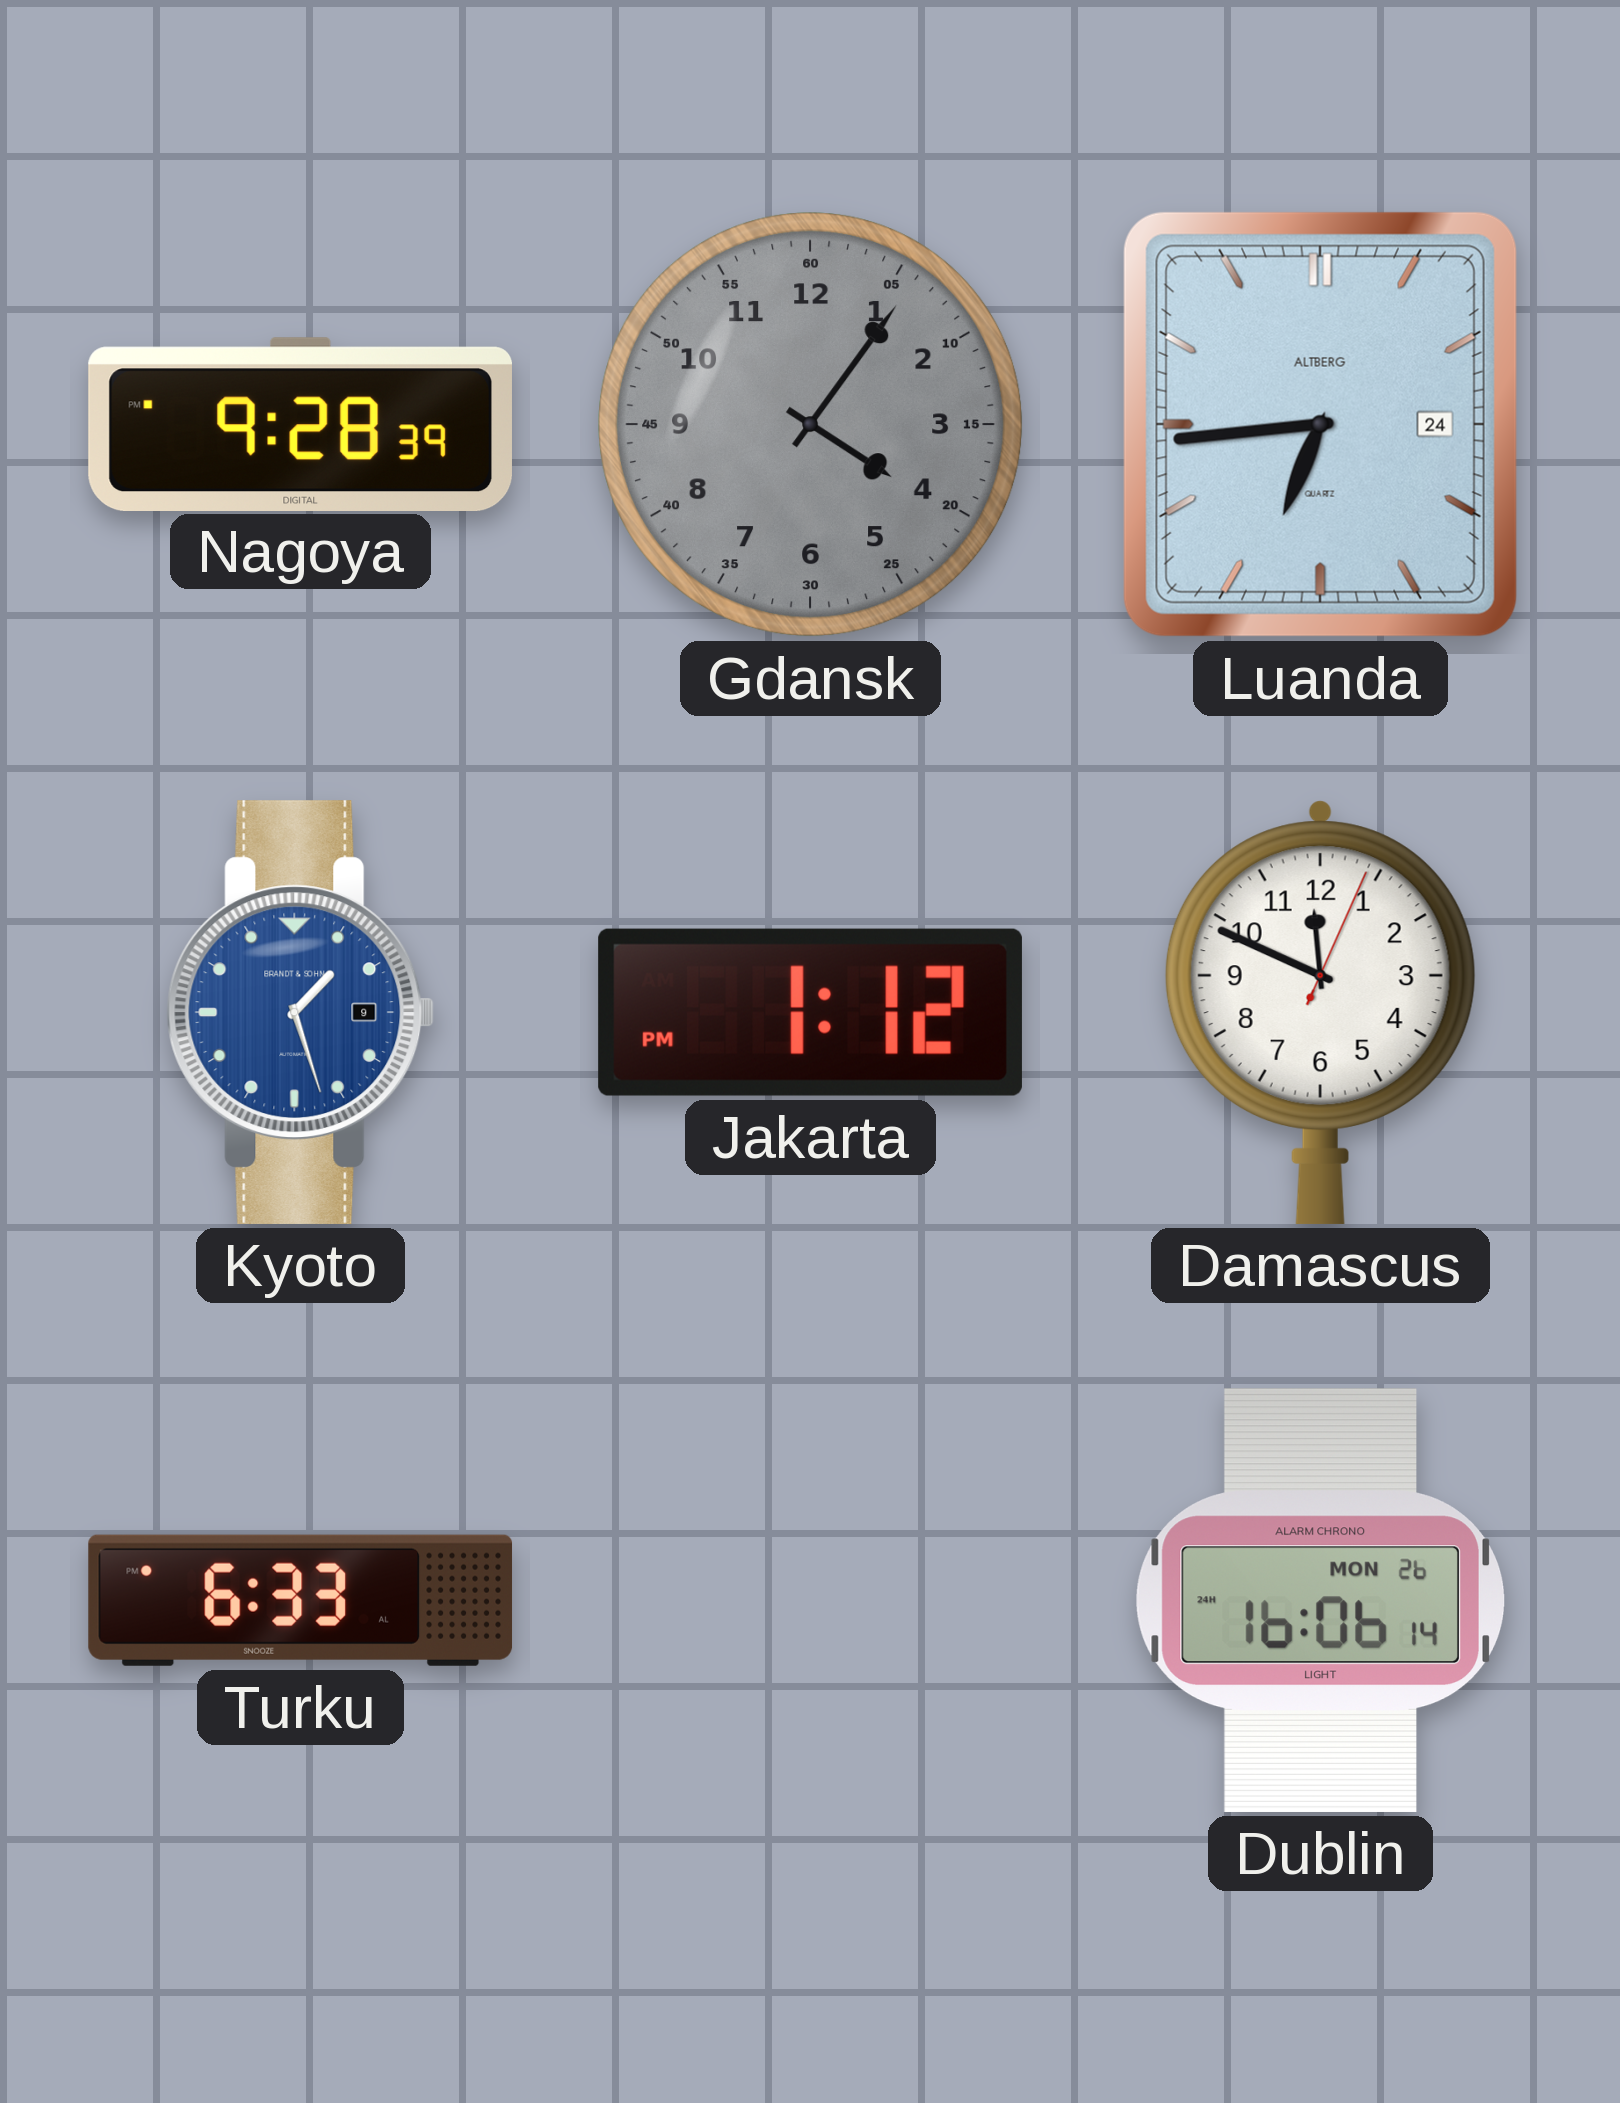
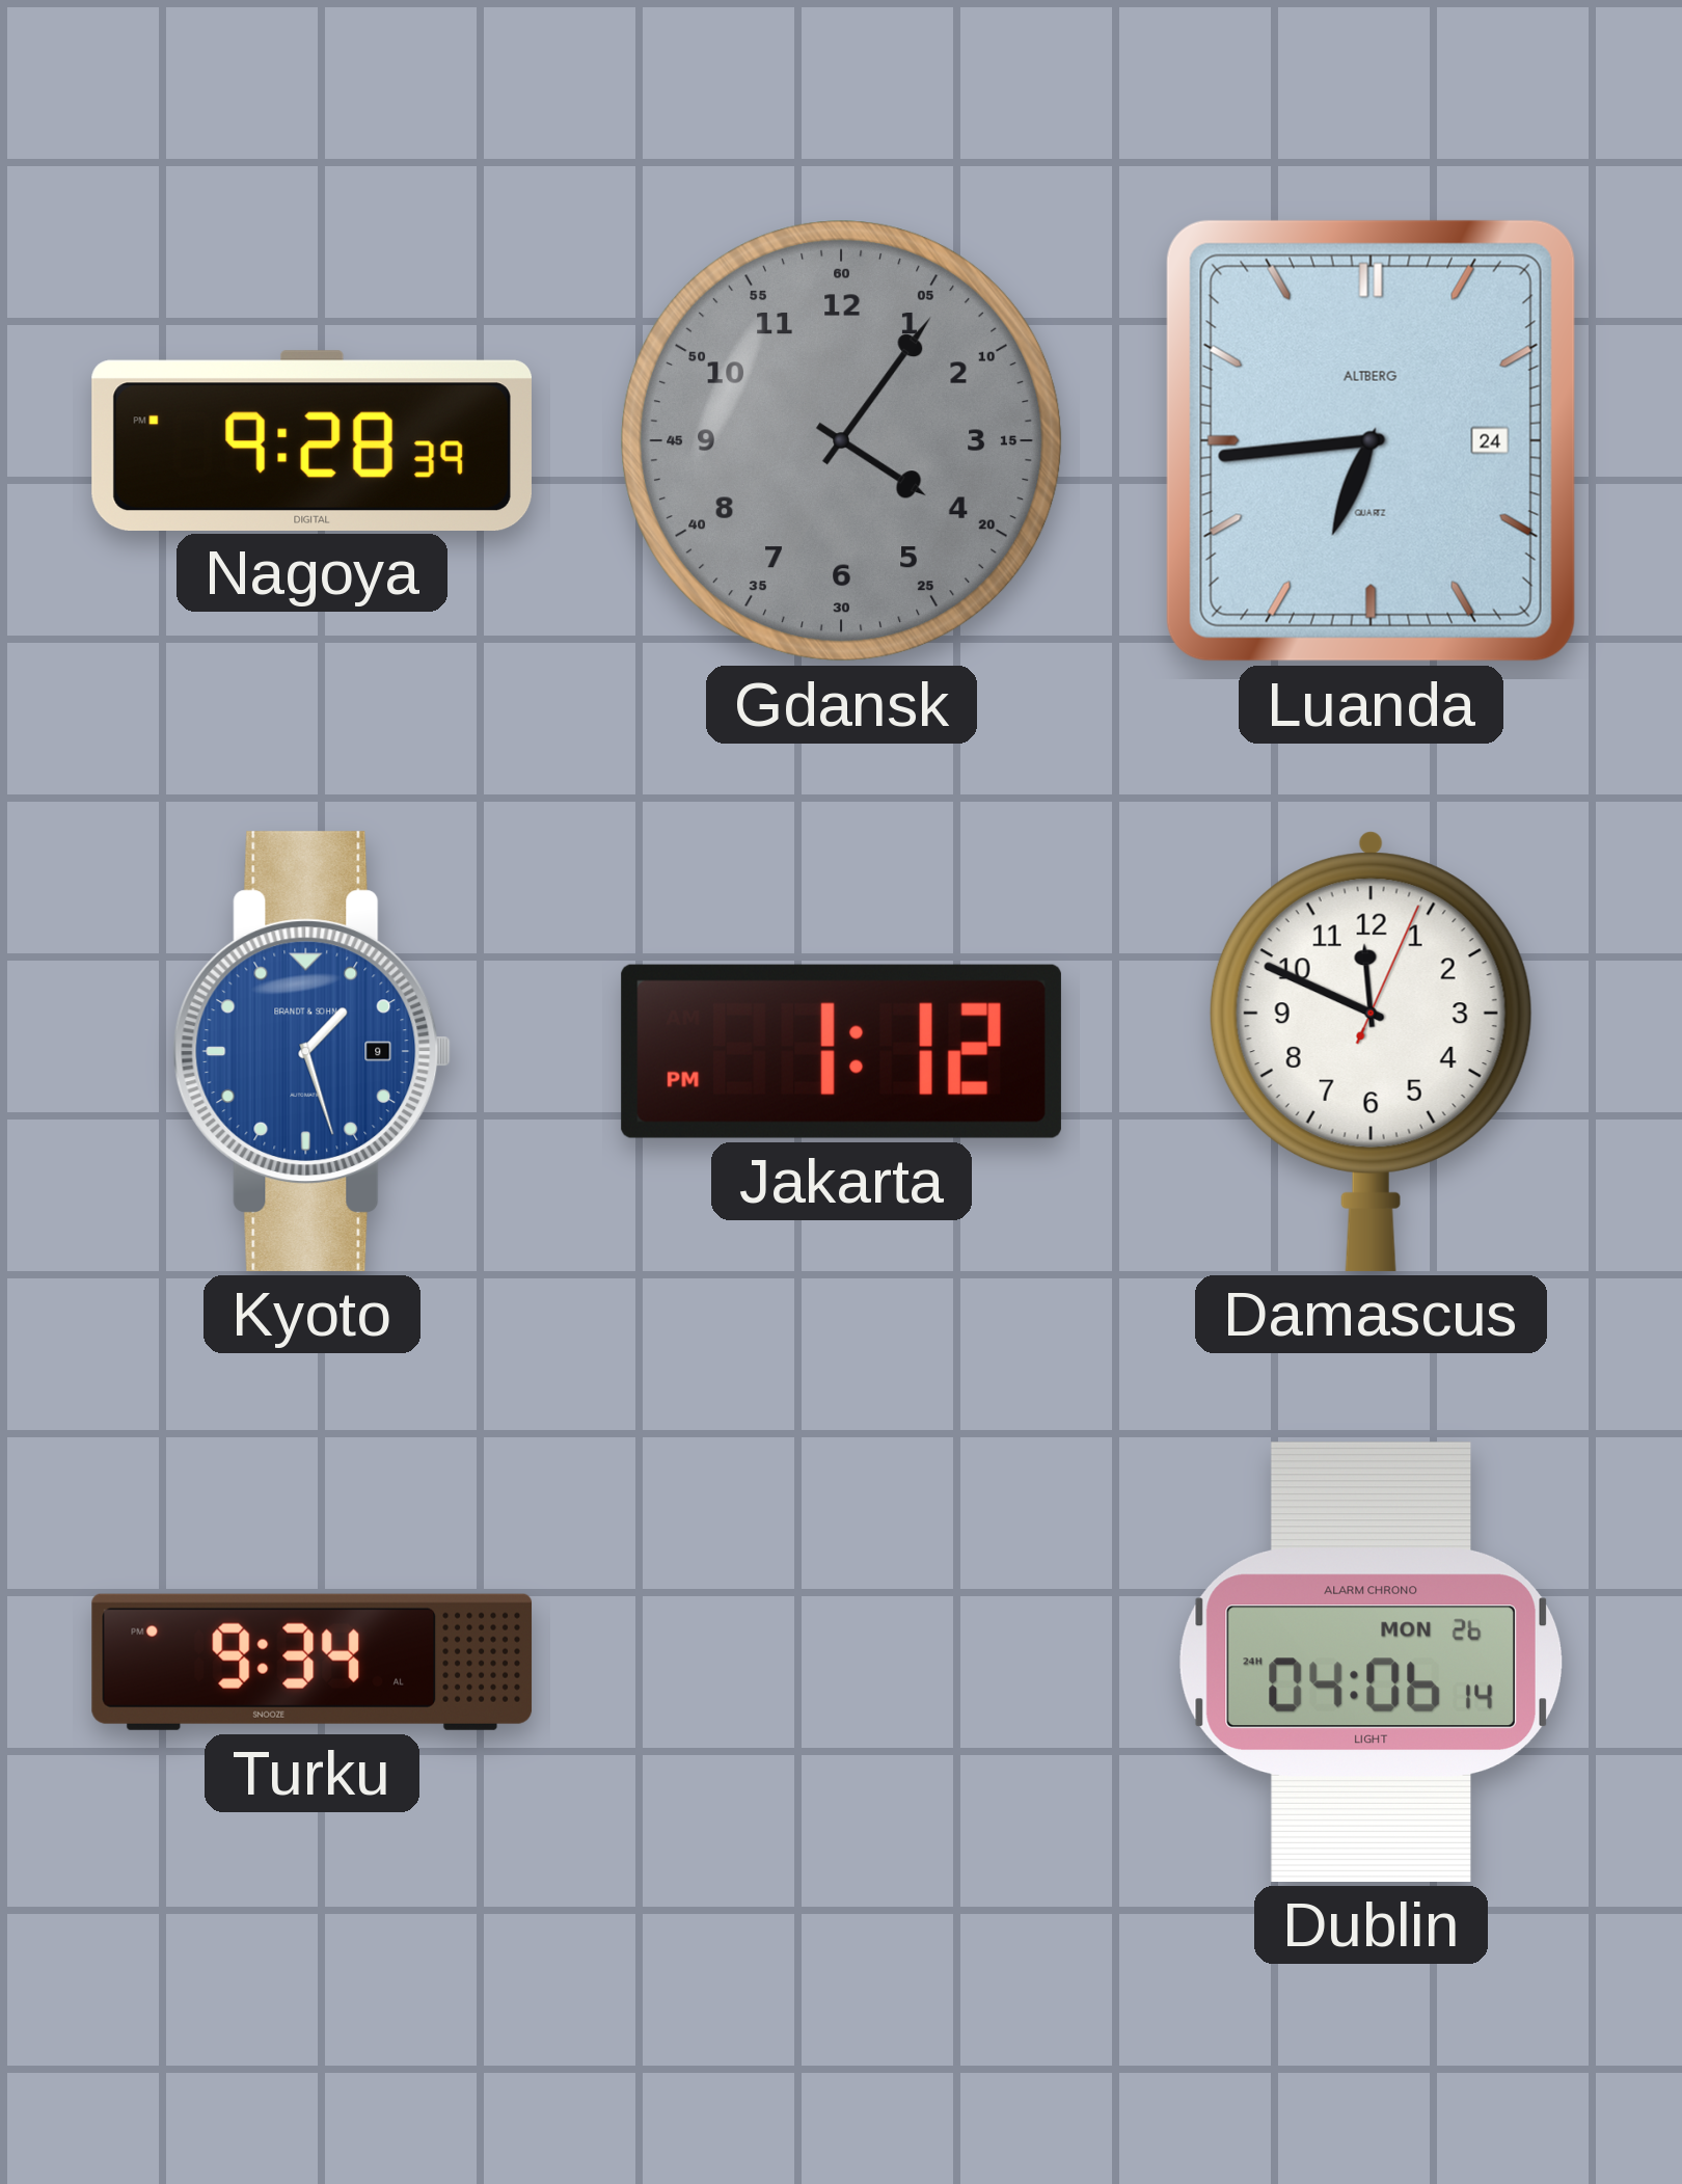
Turku: 6:33 -> 9:34
Dublin: 16:06 -> 04:06
